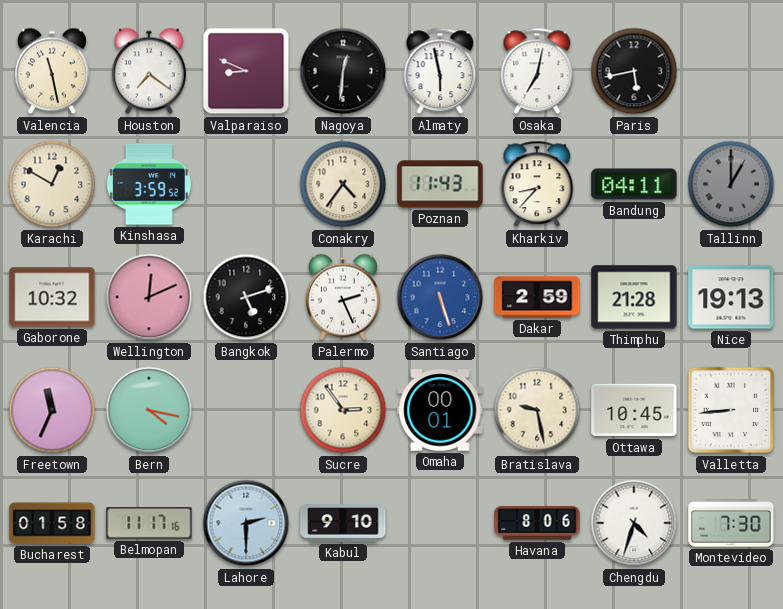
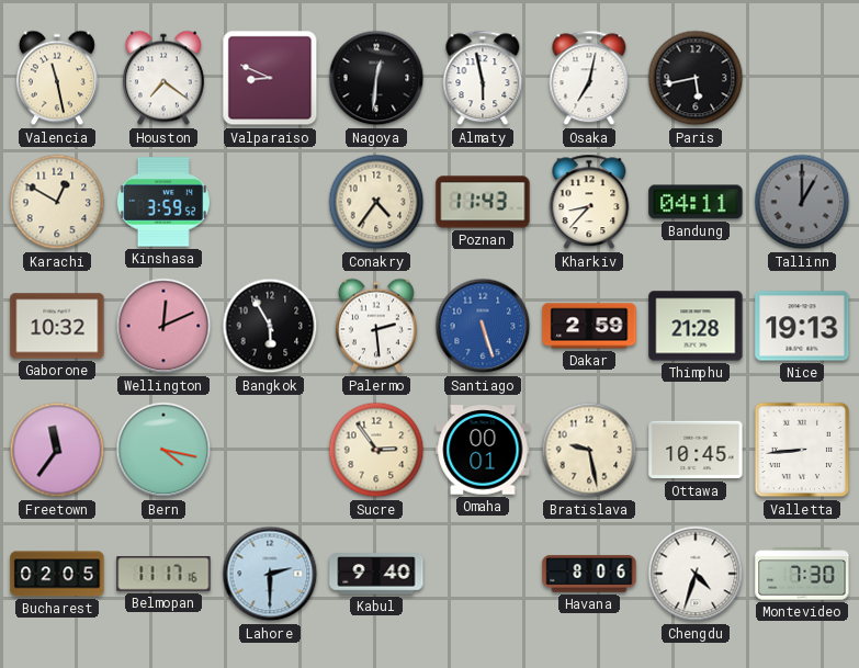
Bangkok: 5:12 -> 5:55
Palermo: 2:26 -> 2:29
Freetown: 11:34 -> 11:36
Bucharest: 01:58 -> 02:05
Kabul: 9:10 -> 9:40
